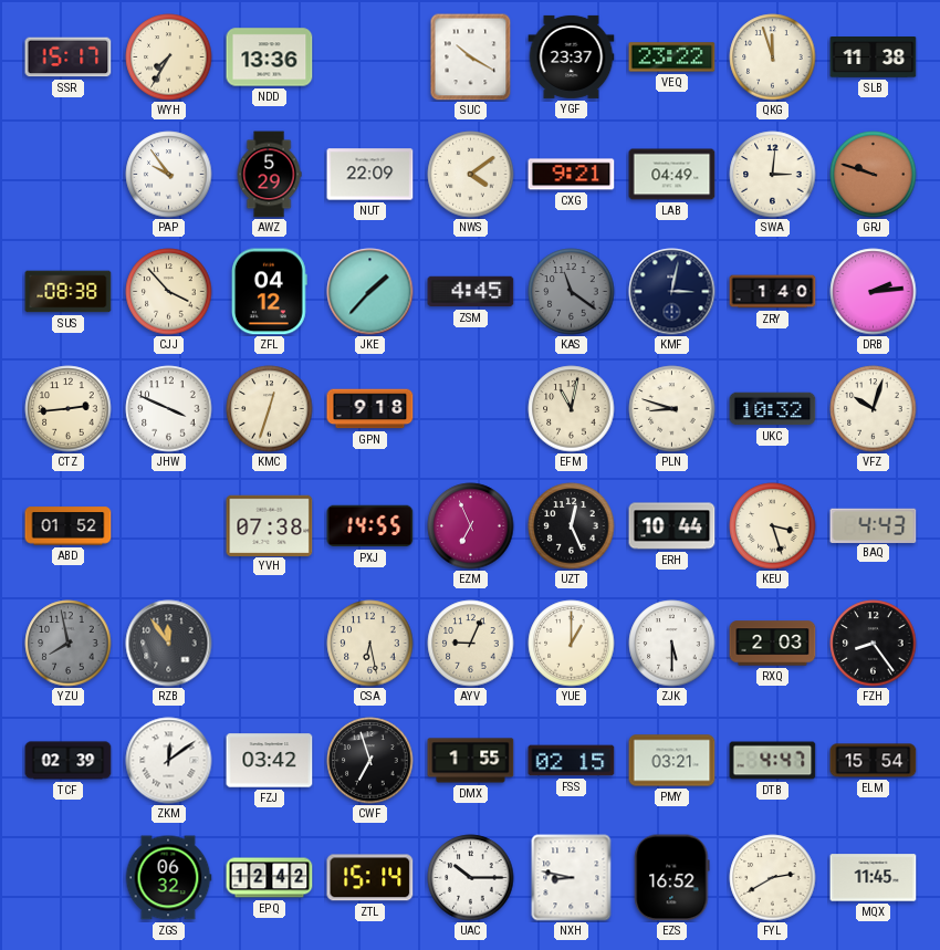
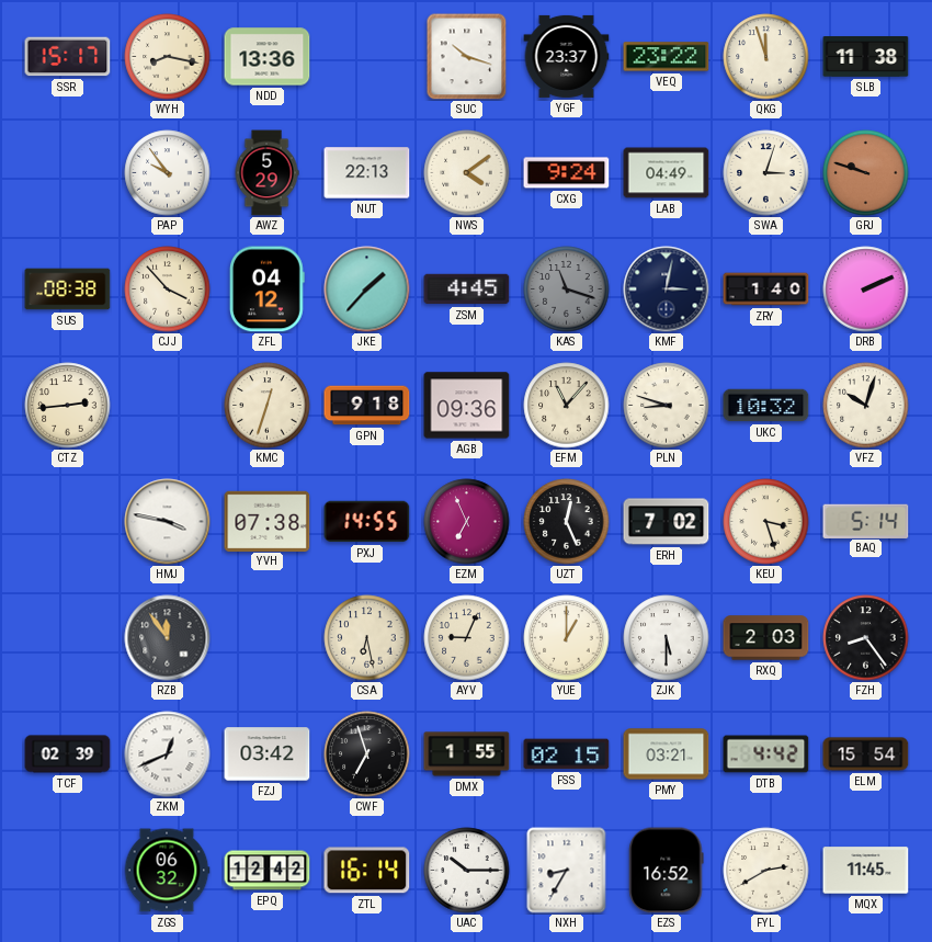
WYH: 7:35 -> 8:17
SUC: 10:20 -> 10:18
NUT: 22:09 -> 22:13
CXG: 9:21 -> 9:24
SWA: 3:01 -> 3:03
KAS: 11:21 -> 11:18
DRB: 2:14 -> 2:11
JHW: 3:49 -> none
AGB: none -> 09:36
EFM: 11:02 -> 11:07
ABD: 01:52 -> none
HMJ: none -> 3:47
ERH: 10:44 -> 7:02
BAQ: 4:43 -> 5:14
YZU: 7:58 -> none
ZKM: 12:09 -> 12:41
DTB: 4:47 -> 4:42
ZTL: 15:14 -> 16:14
NXH: 8:47 -> 8:35
